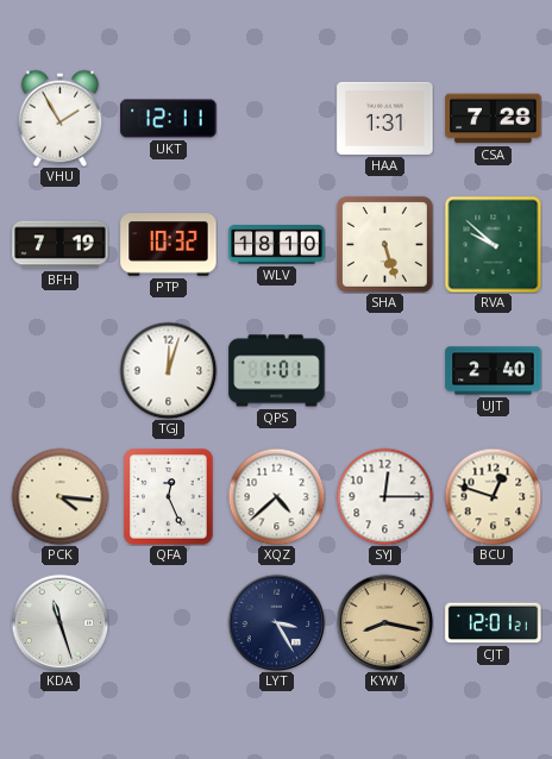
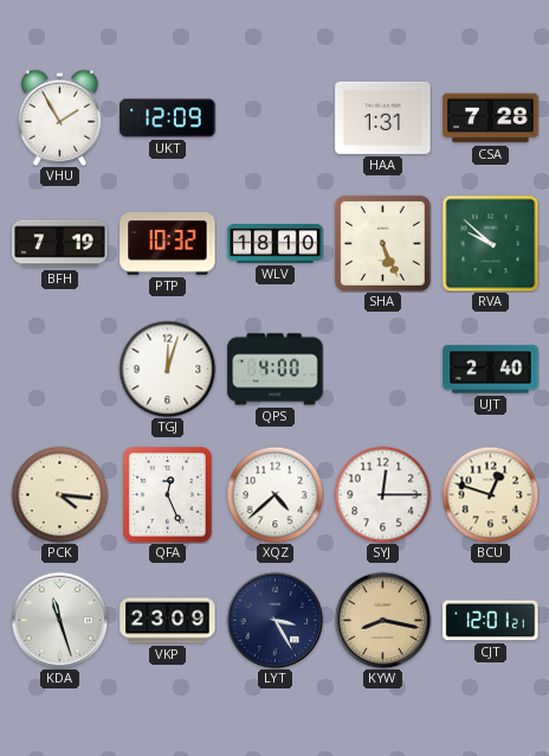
UKT: 12:11 -> 12:09
SHA: 5:27 -> 5:26
QPS: 1:01 -> 4:00
VKP: none -> 23:09
